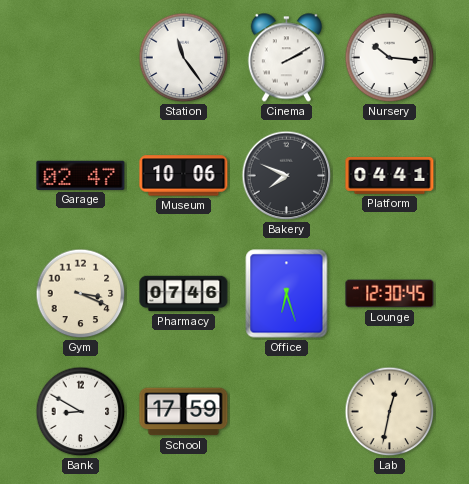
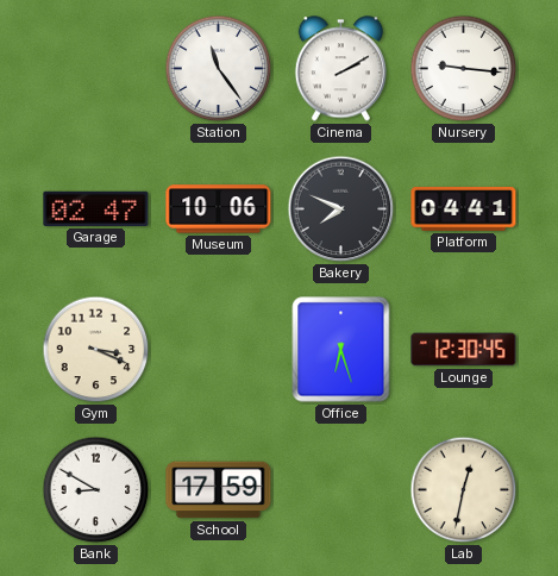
Nursery: 10:16 -> 9:16
Pharmacy: 07:46 -> none
